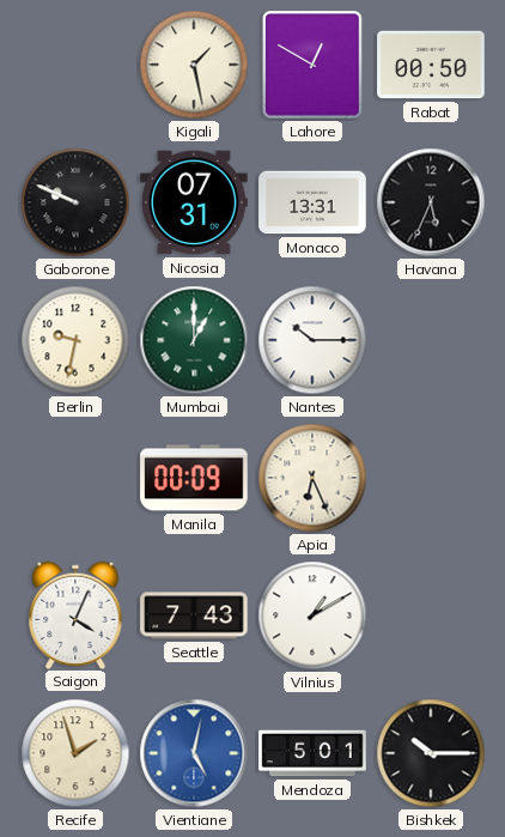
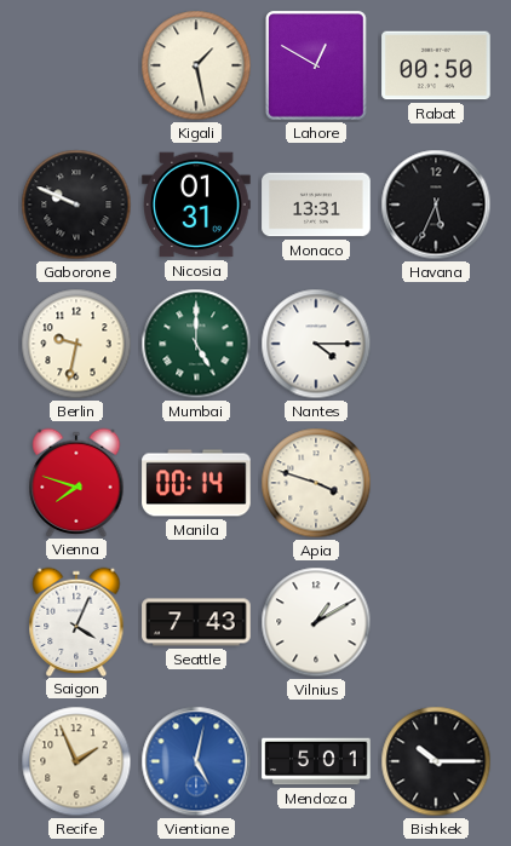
Nicosia: 07:31 -> 01:31
Mumbai: 1:00 -> 5:00
Nantes: 10:15 -> 4:15
Vienna: none -> 7:48
Manila: 00:09 -> 00:14
Apia: 6:26 -> 3:48
Recife: 1:57 -> 1:56
